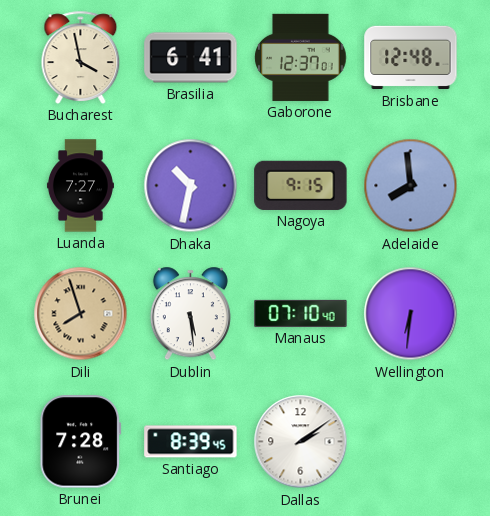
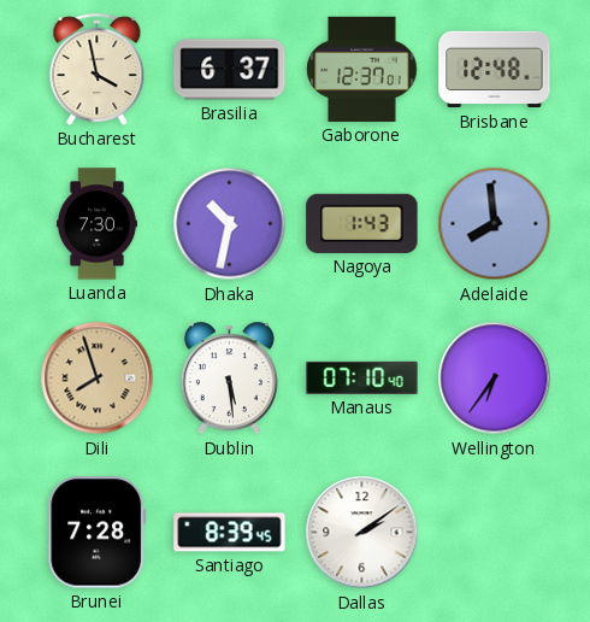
Brasilia: 6:41 -> 6:37
Luanda: 7:27 -> 7:30
Nagoya: 9:15 -> 1:43
Wellington: 6:31 -> 6:36
